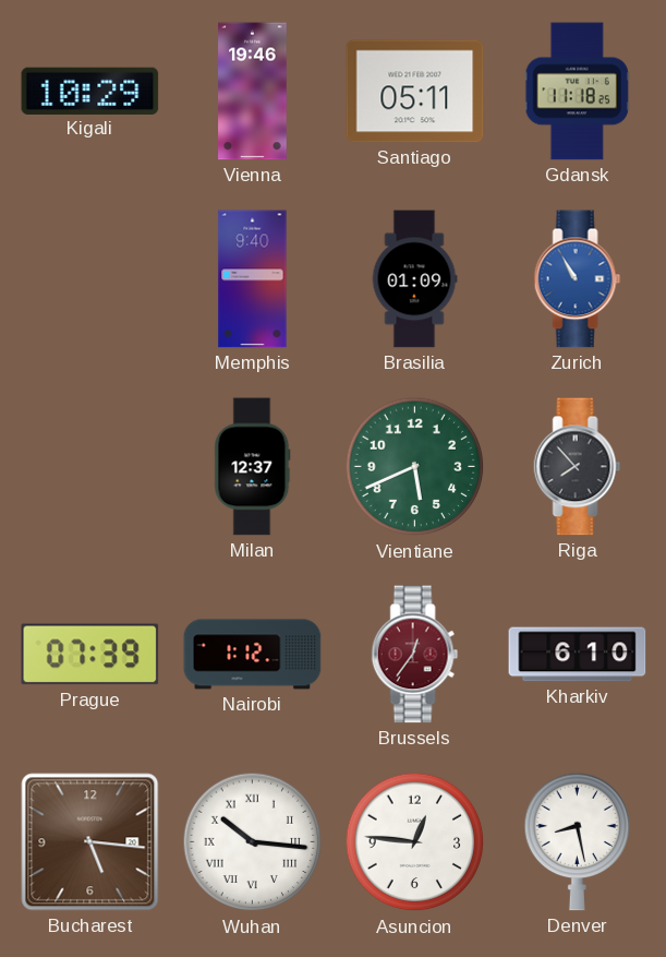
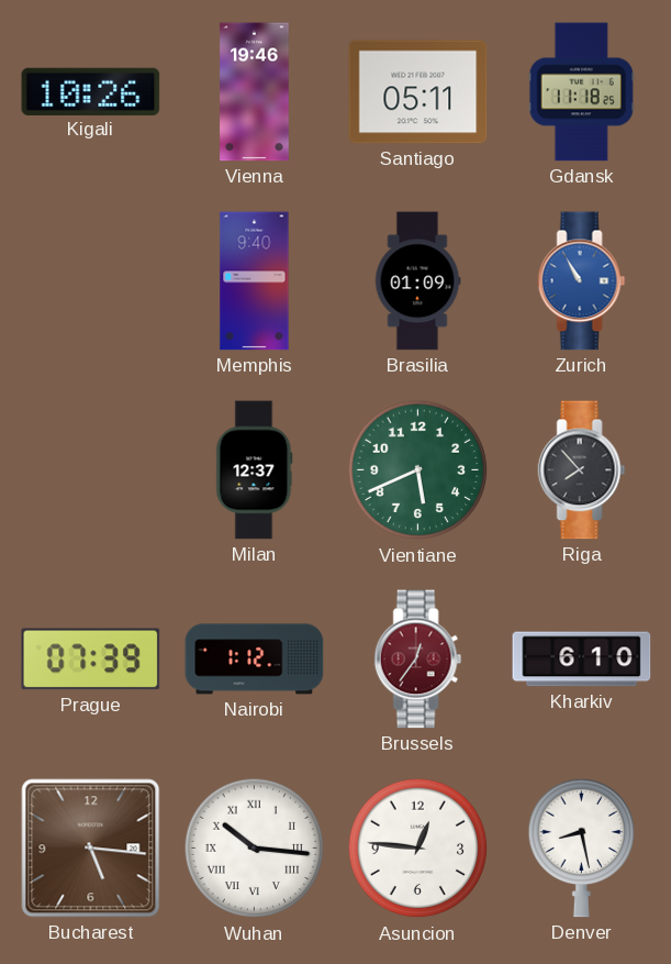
Kigali: 10:29 -> 10:26
